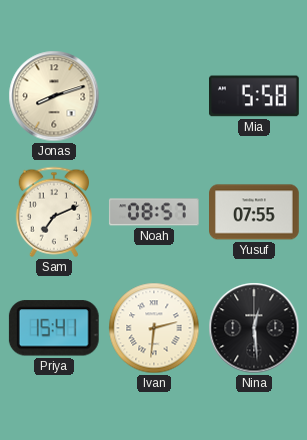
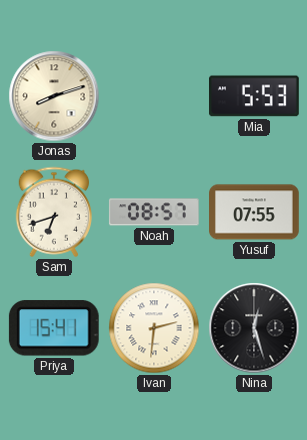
Mia: 5:58 -> 5:53
Sam: 7:11 -> 6:42
Nina: 12:29 -> 12:27
